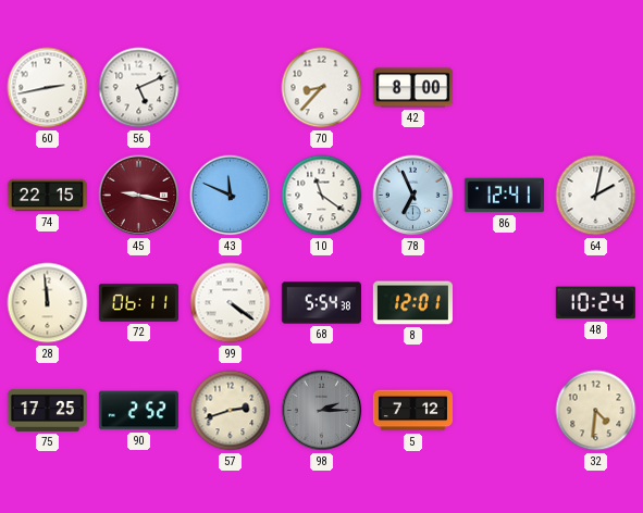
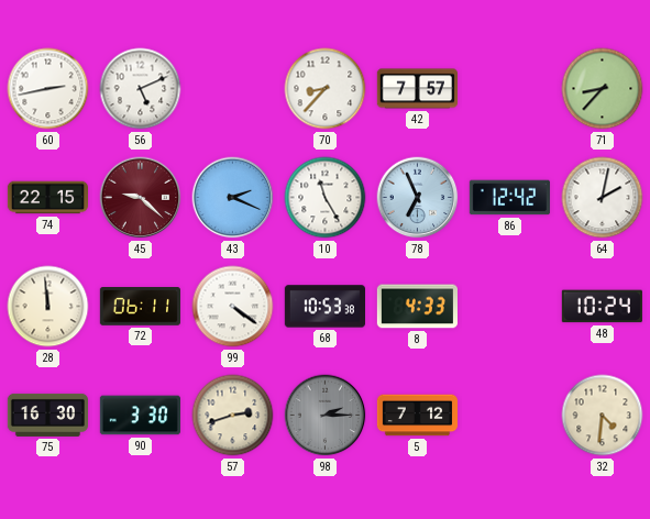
42: 8:00 -> 7:57
71: none -> 8:37
45: 9:17 -> 9:22
43: 11:49 -> 2:19
10: 11:21 -> 11:25
86: 12:41 -> 12:42
68: 5:54 -> 10:53
8: 12:01 -> 4:33
75: 17:25 -> 16:30
90: 2:52 -> 3:30
